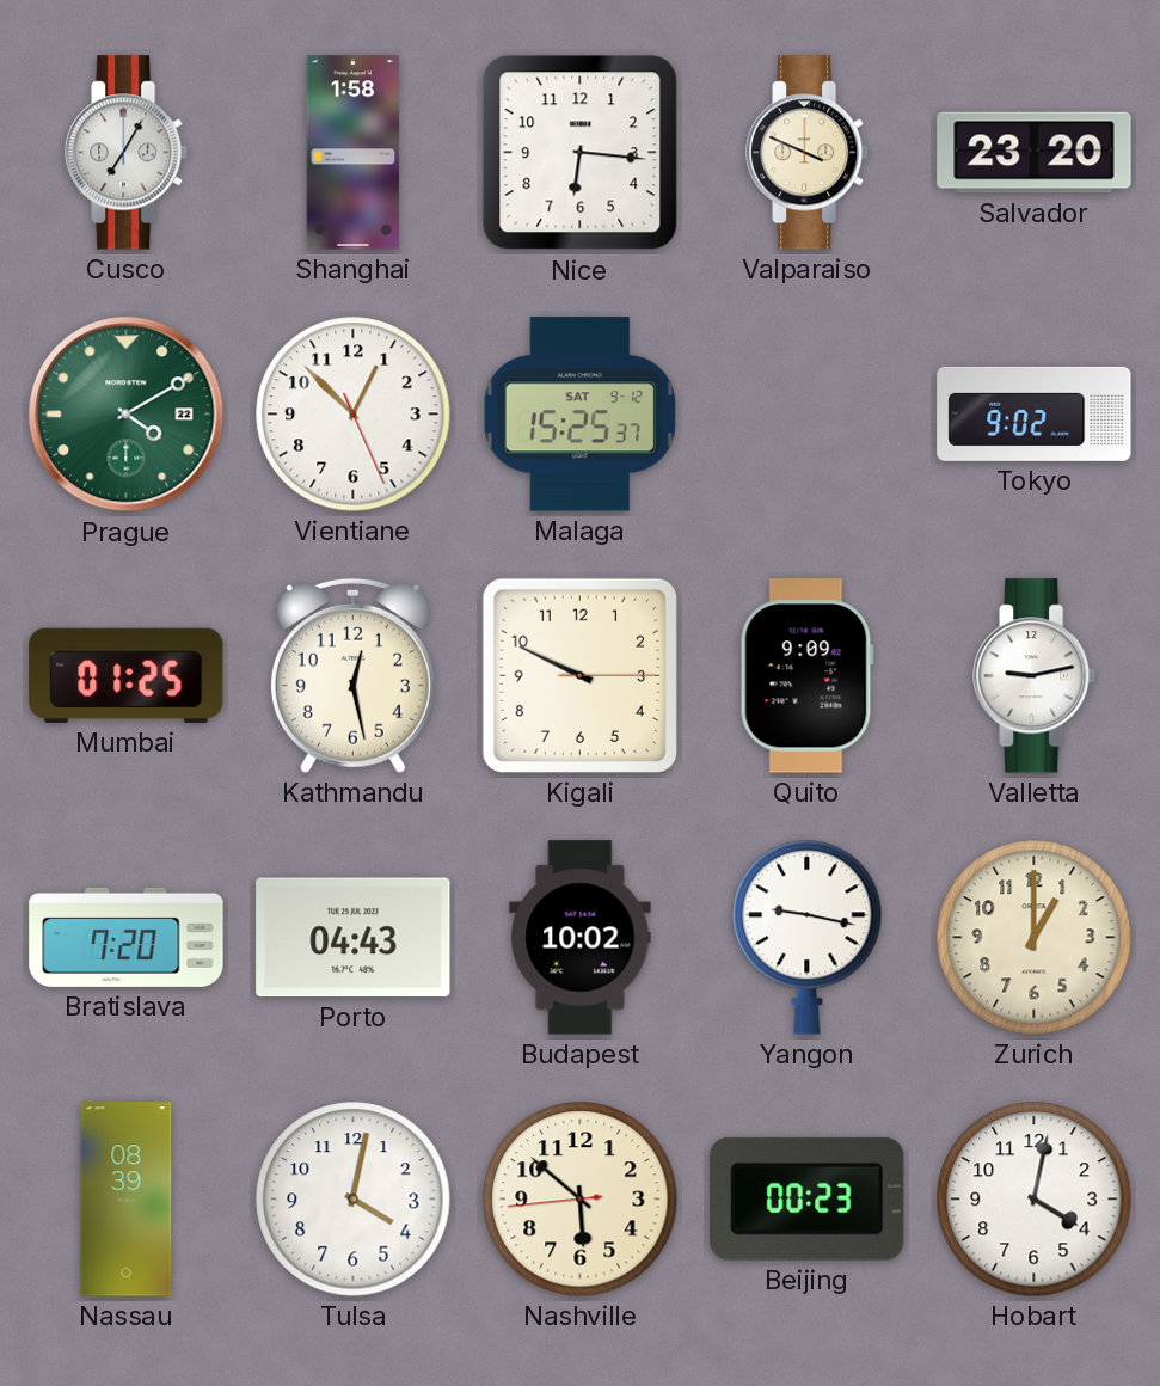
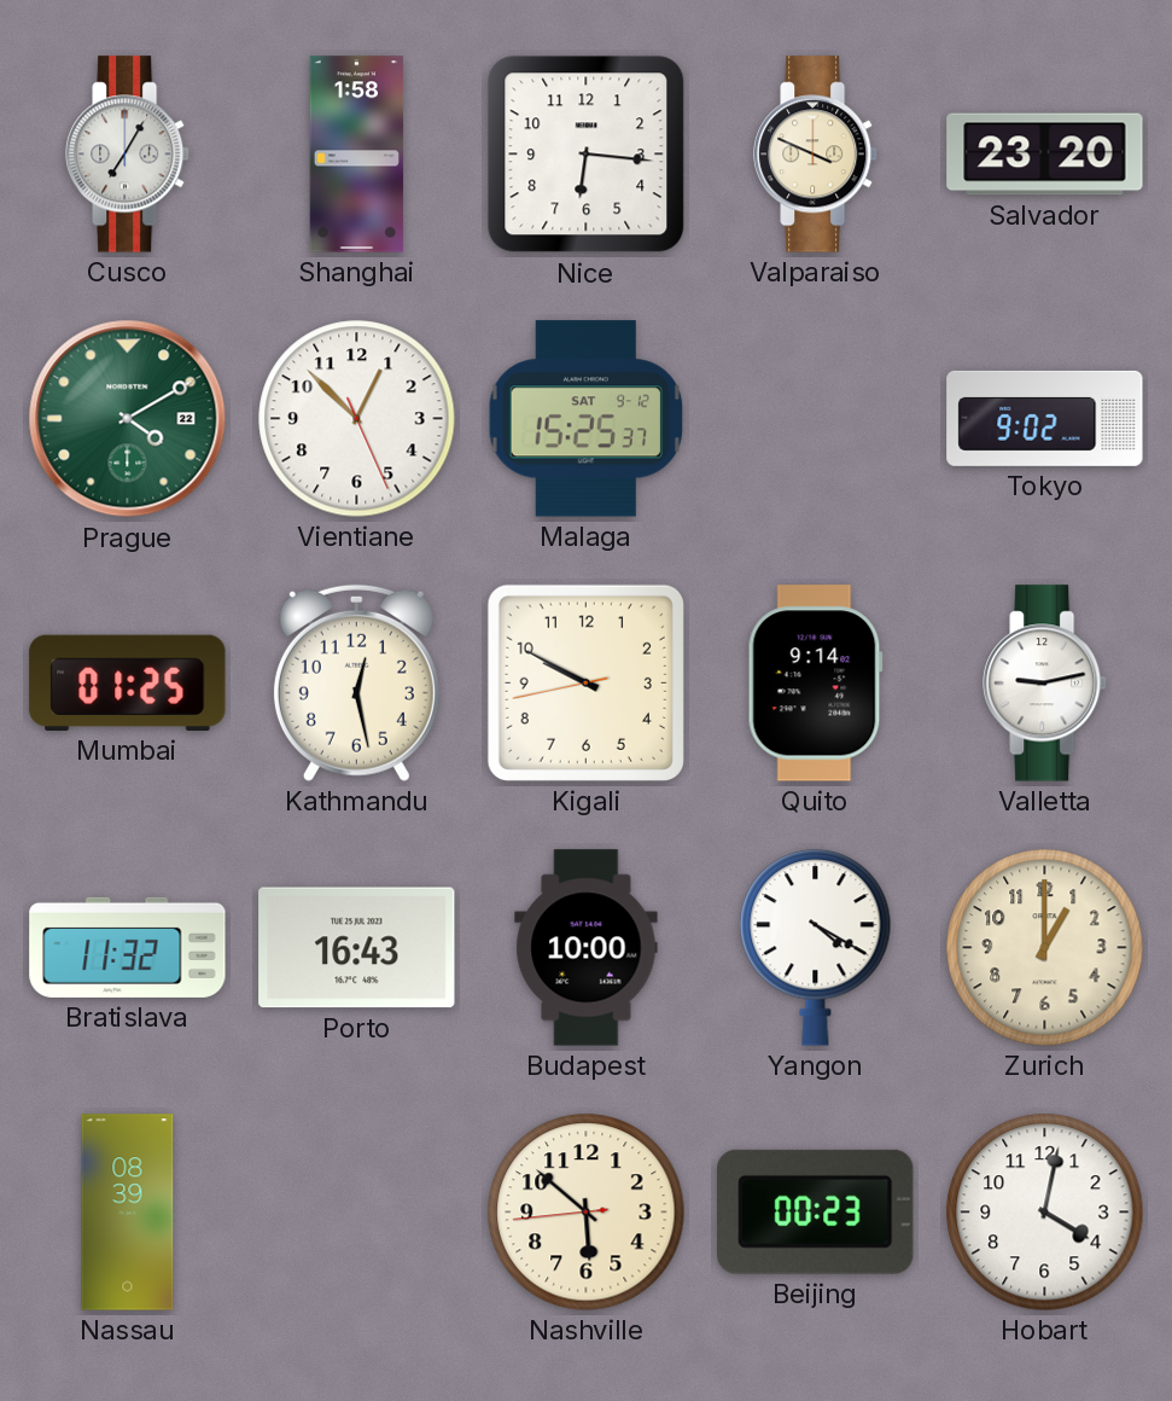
Kigali: 9:49:15 -> 9:49:43
Quito: 9:09 -> 9:14
Bratislava: 7:20 -> 11:32
Porto: 04:43 -> 16:43
Budapest: 10:02 -> 10:00
Yangon: 9:17 -> 4:20
Tulsa: 4:02 -> none
